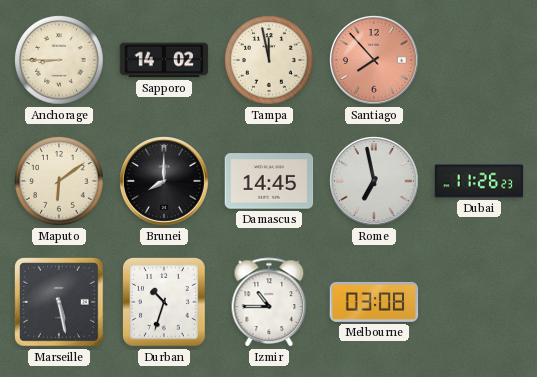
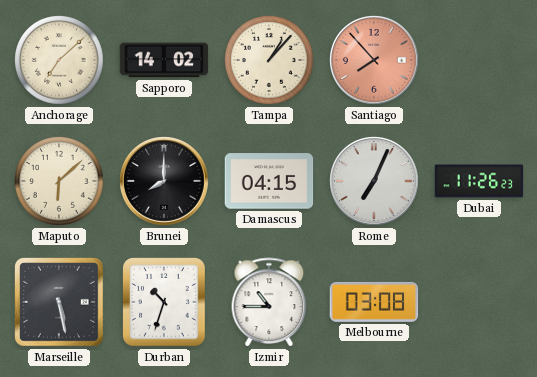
Anchorage: 8:45 -> 7:08
Tampa: 11:58 -> 1:07
Maputo: 6:09 -> 6:08
Damascus: 14:45 -> 04:15
Rome: 6:58 -> 7:04
